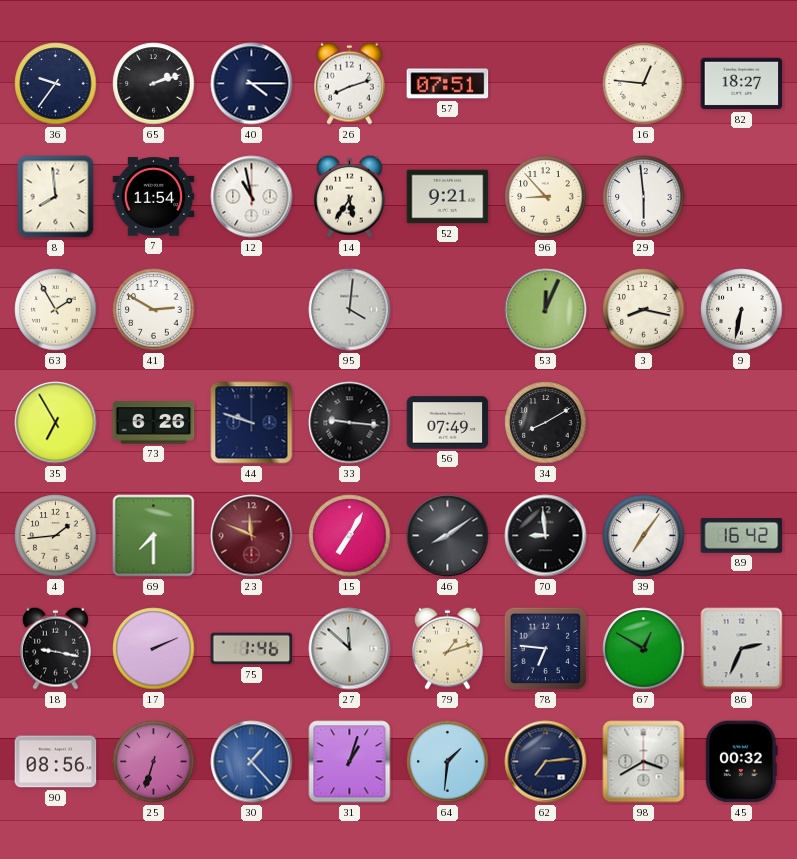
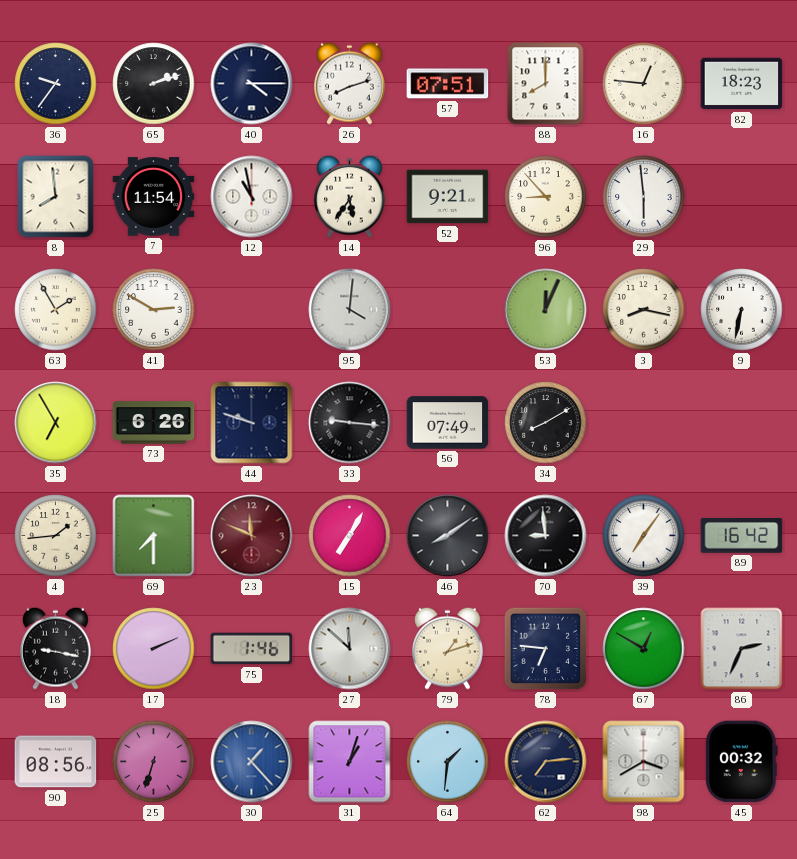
88: none -> 8:00
82: 18:27 -> 18:23
